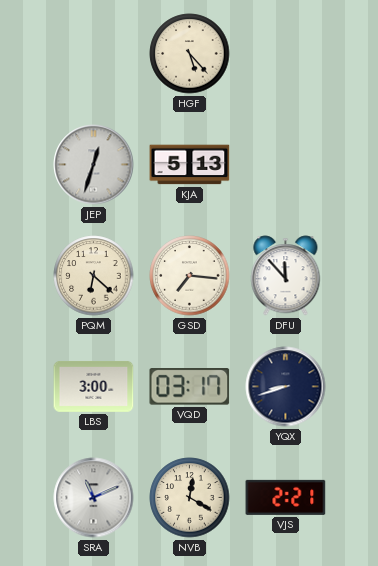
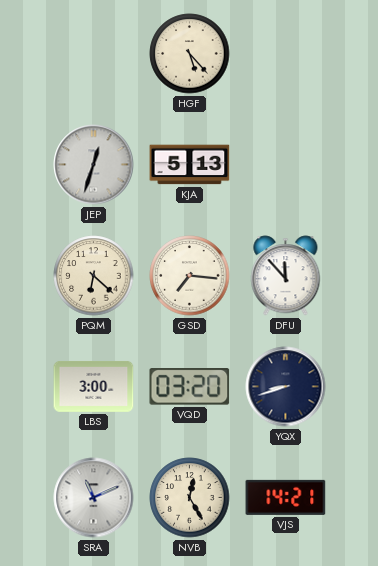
VQD: 03:17 -> 03:20
NVB: 12:20 -> 12:25
VJS: 2:21 -> 14:21
